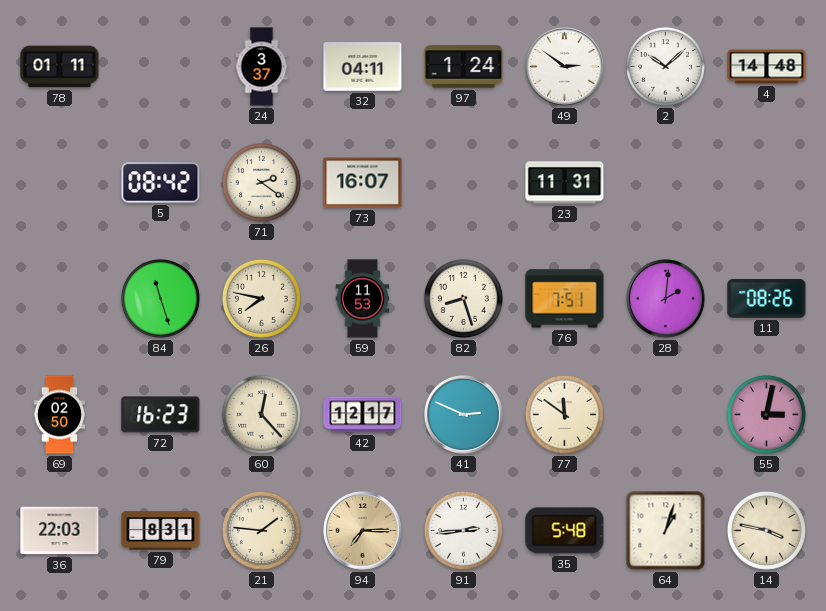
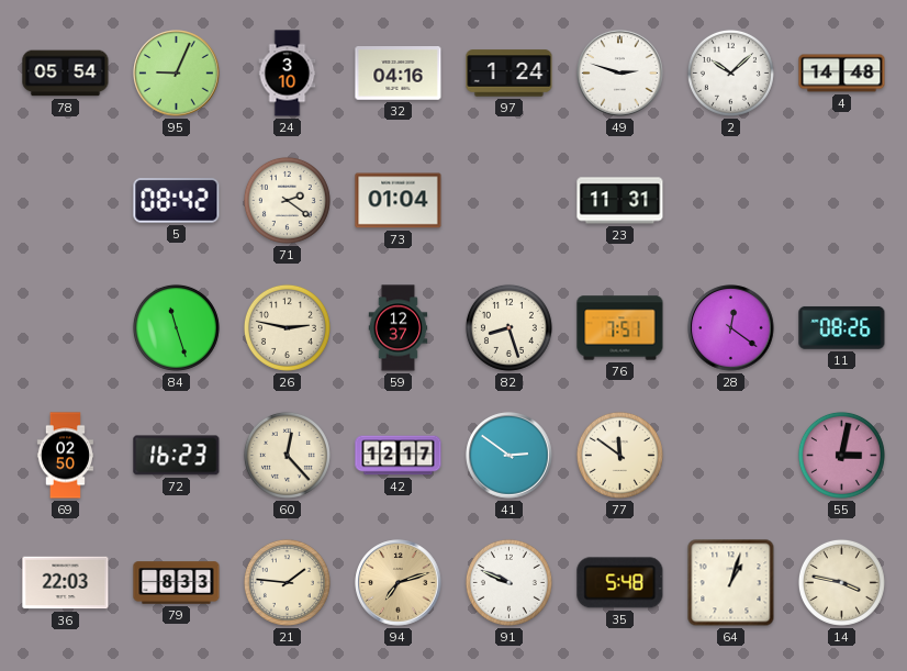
78: 01:11 -> 05:54
95: none -> 9:04
24: 3:37 -> 3:10
32: 04:11 -> 04:16
49: 2:51 -> 2:48
73: 16:07 -> 01:04
26: 7:47 -> 2:47
59: 11:53 -> 12:37
28: 2:01 -> 12:21
41: 2:49 -> 2:51
79: 8:31 -> 8:33
94: 7:15 -> 7:12
91: 2:44 -> 9:49
